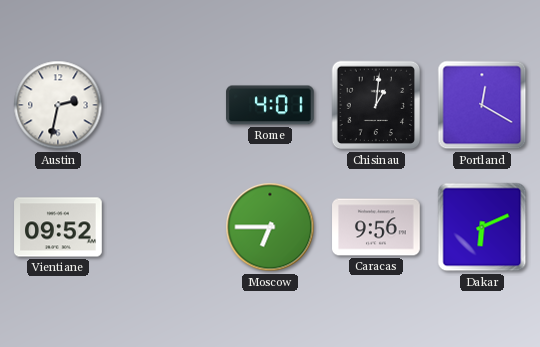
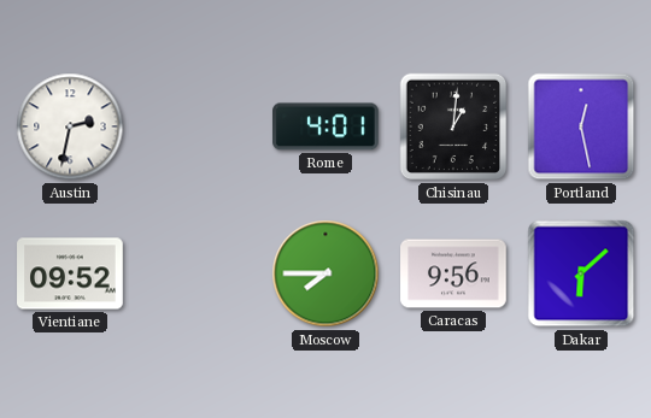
Portland: 12:20 -> 12:28
Moscow: 6:45 -> 7:45
Dakar: 6:11 -> 6:08
